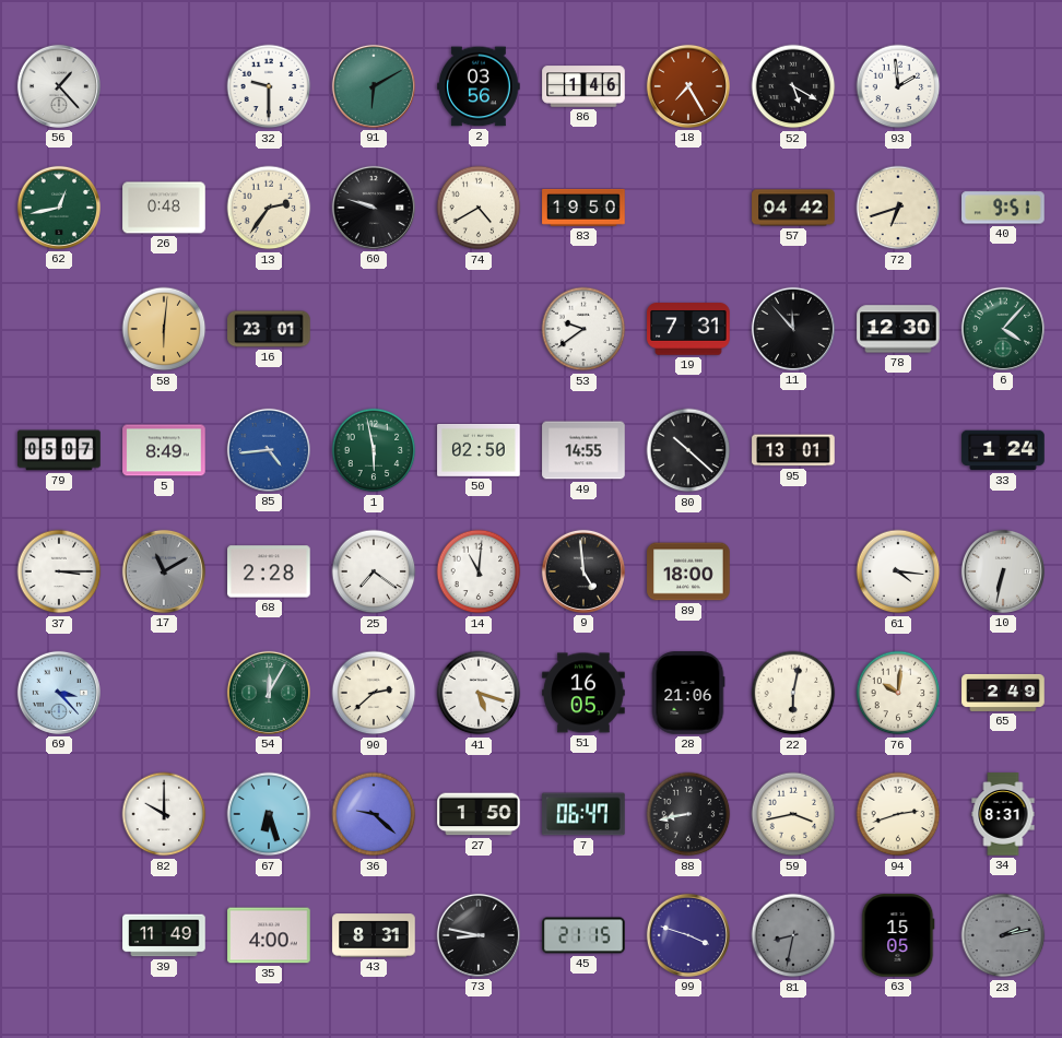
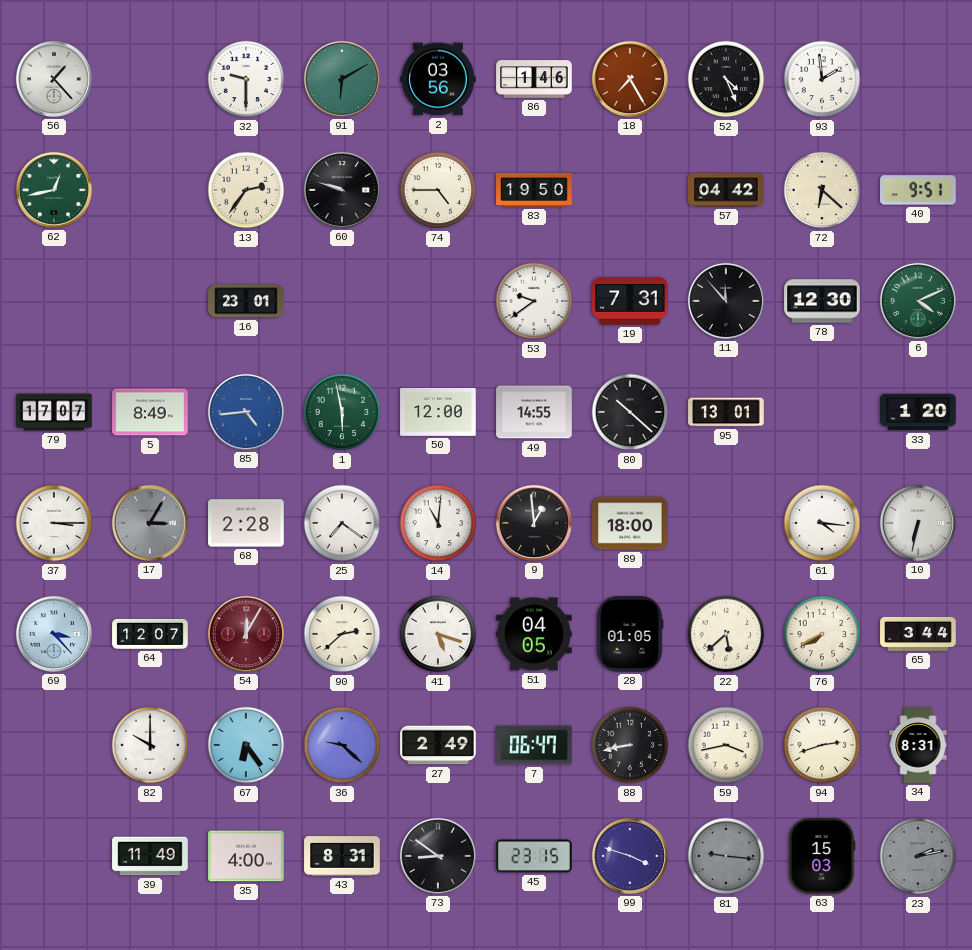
52: 5:20 -> 4:26
26: 0:48 -> none
74: 4:40 -> 4:45
72: 6:42 -> 6:22
58: 6:01 -> none
6: 4:07 -> 4:11
79: 05:07 -> 17:07
50: 02:50 -> 12:00
33: 1:24 -> 1:20
17: 11:10 -> 3:05
9: 4:59 -> 12:59
64: none -> 12:07
54 dial: green -> burgundy
51: 16:05 -> 04:05
28: 21:06 -> 01:05
22: 6:02 -> 5:38
76: 10:01 -> 7:40
65: 2:49 -> 3:44
67: 6:27 -> 6:24
27: 1:50 -> 2:49
73: 8:47 -> 8:51
45: 21:15 -> 23:15
81: 8:32 -> 9:16
63: 15:05 -> 15:03
